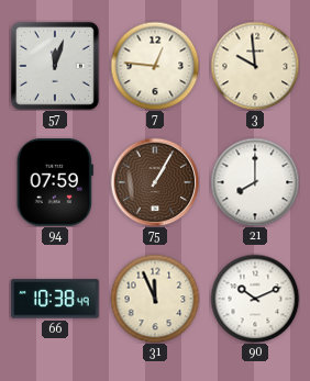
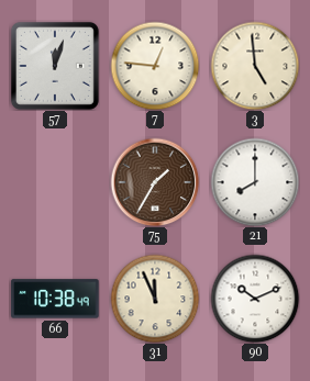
3: 9:59 -> 4:59
94: 07:59 -> none
75: 1:05 -> 1:35
